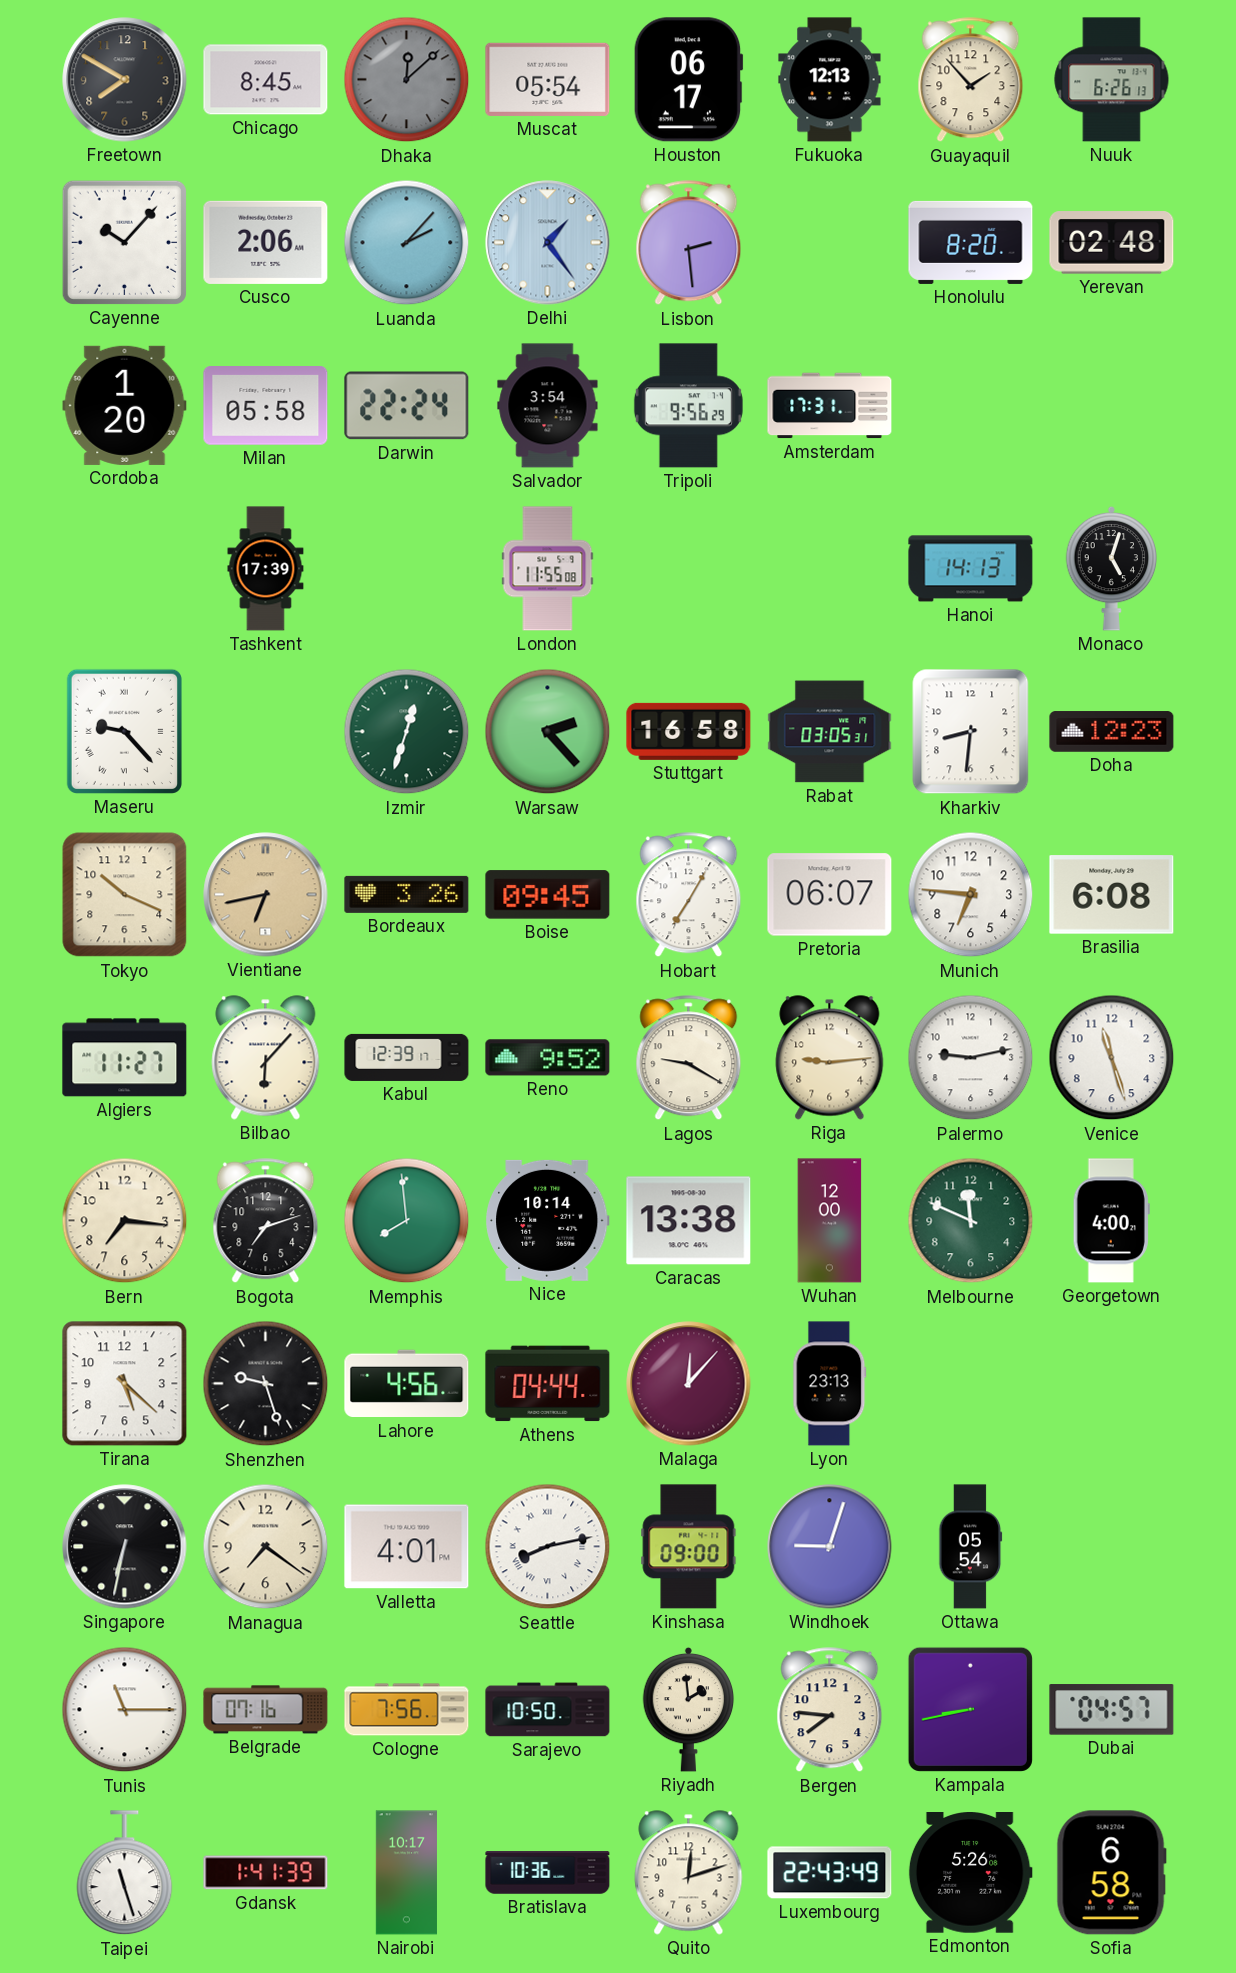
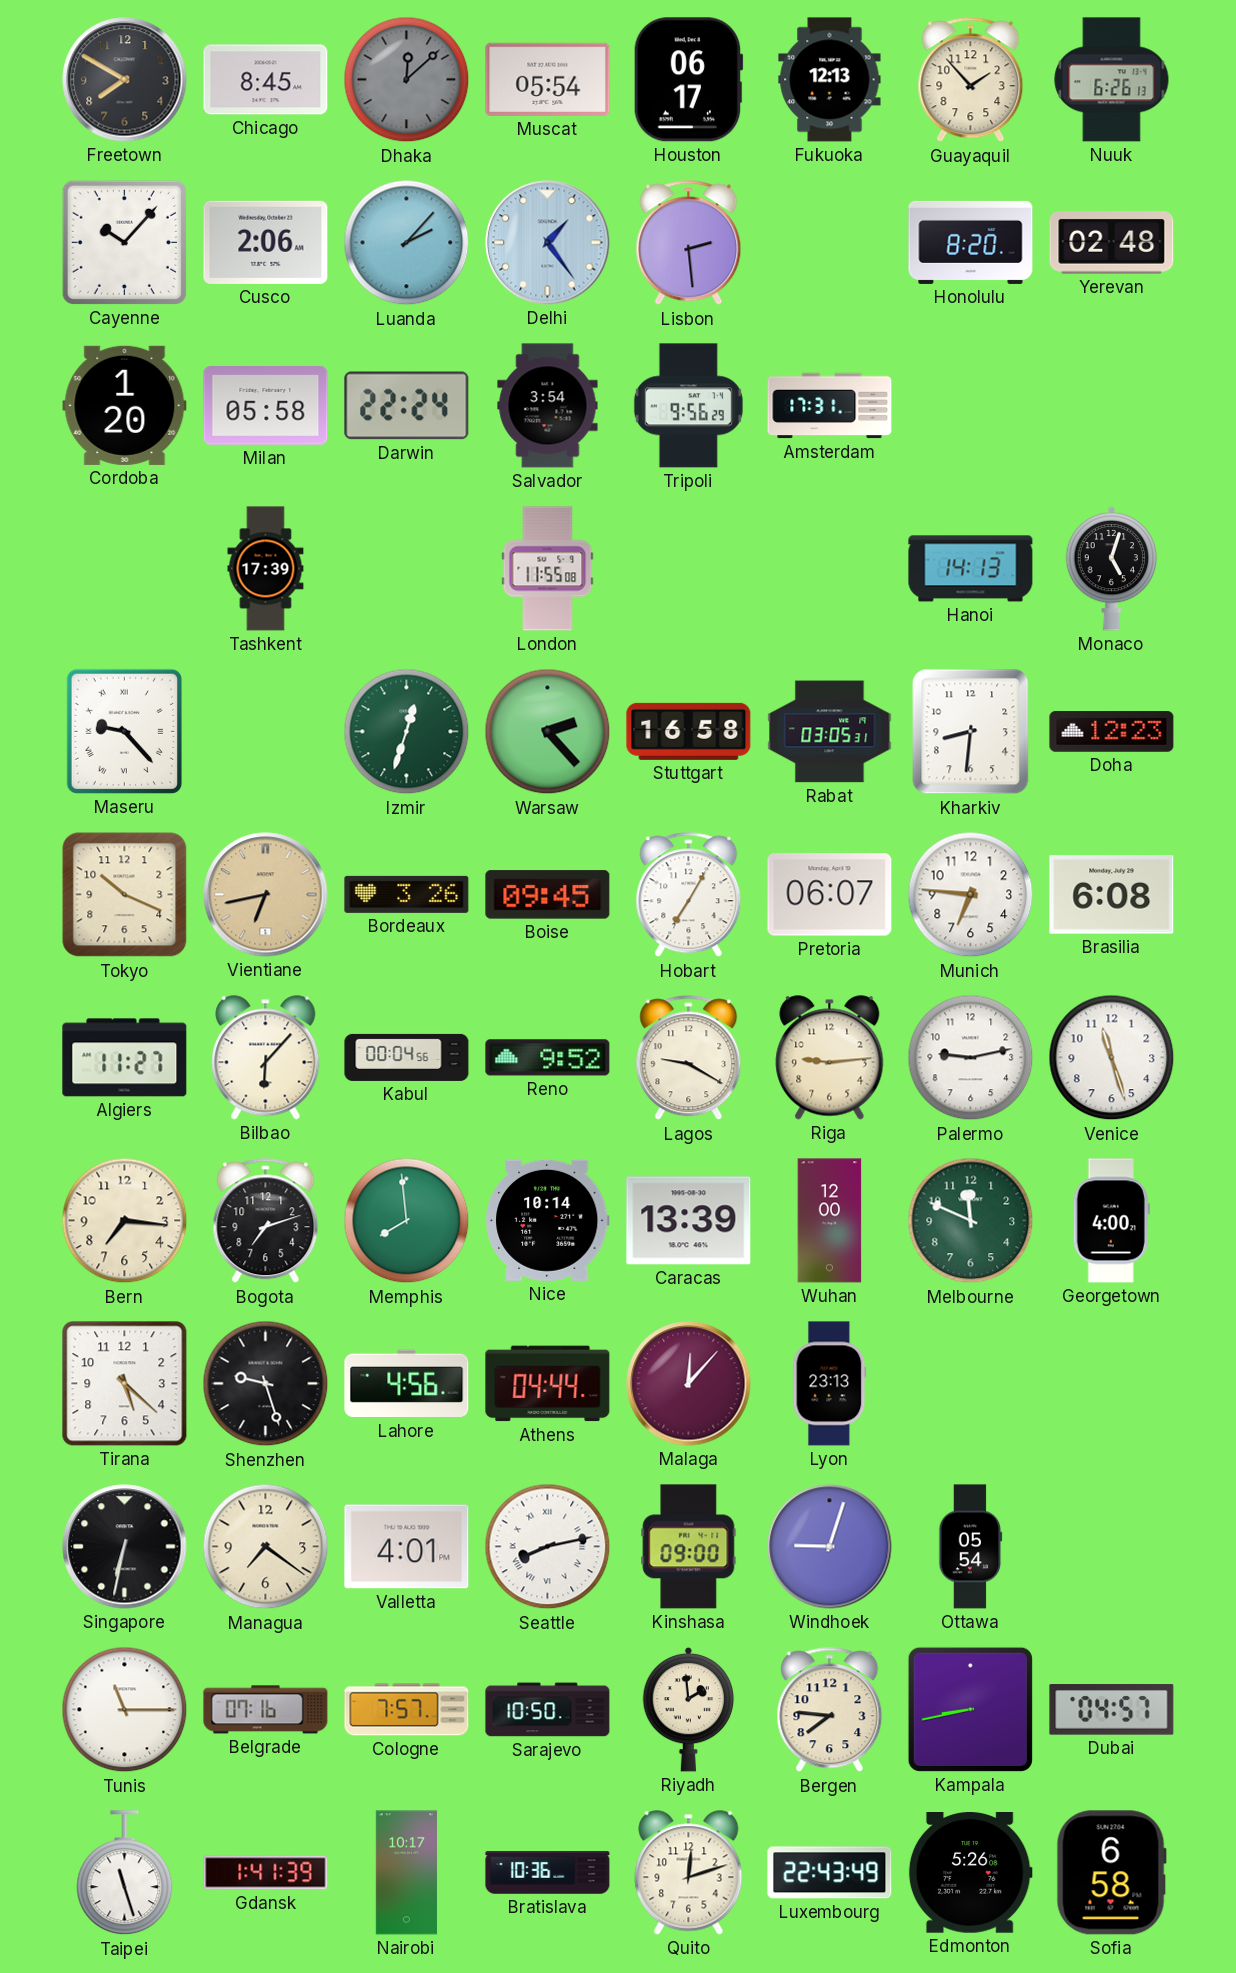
Kabul: 12:39 -> 00:04
Caracas: 13:38 -> 13:39
Cologne: 7:56 -> 7:57
